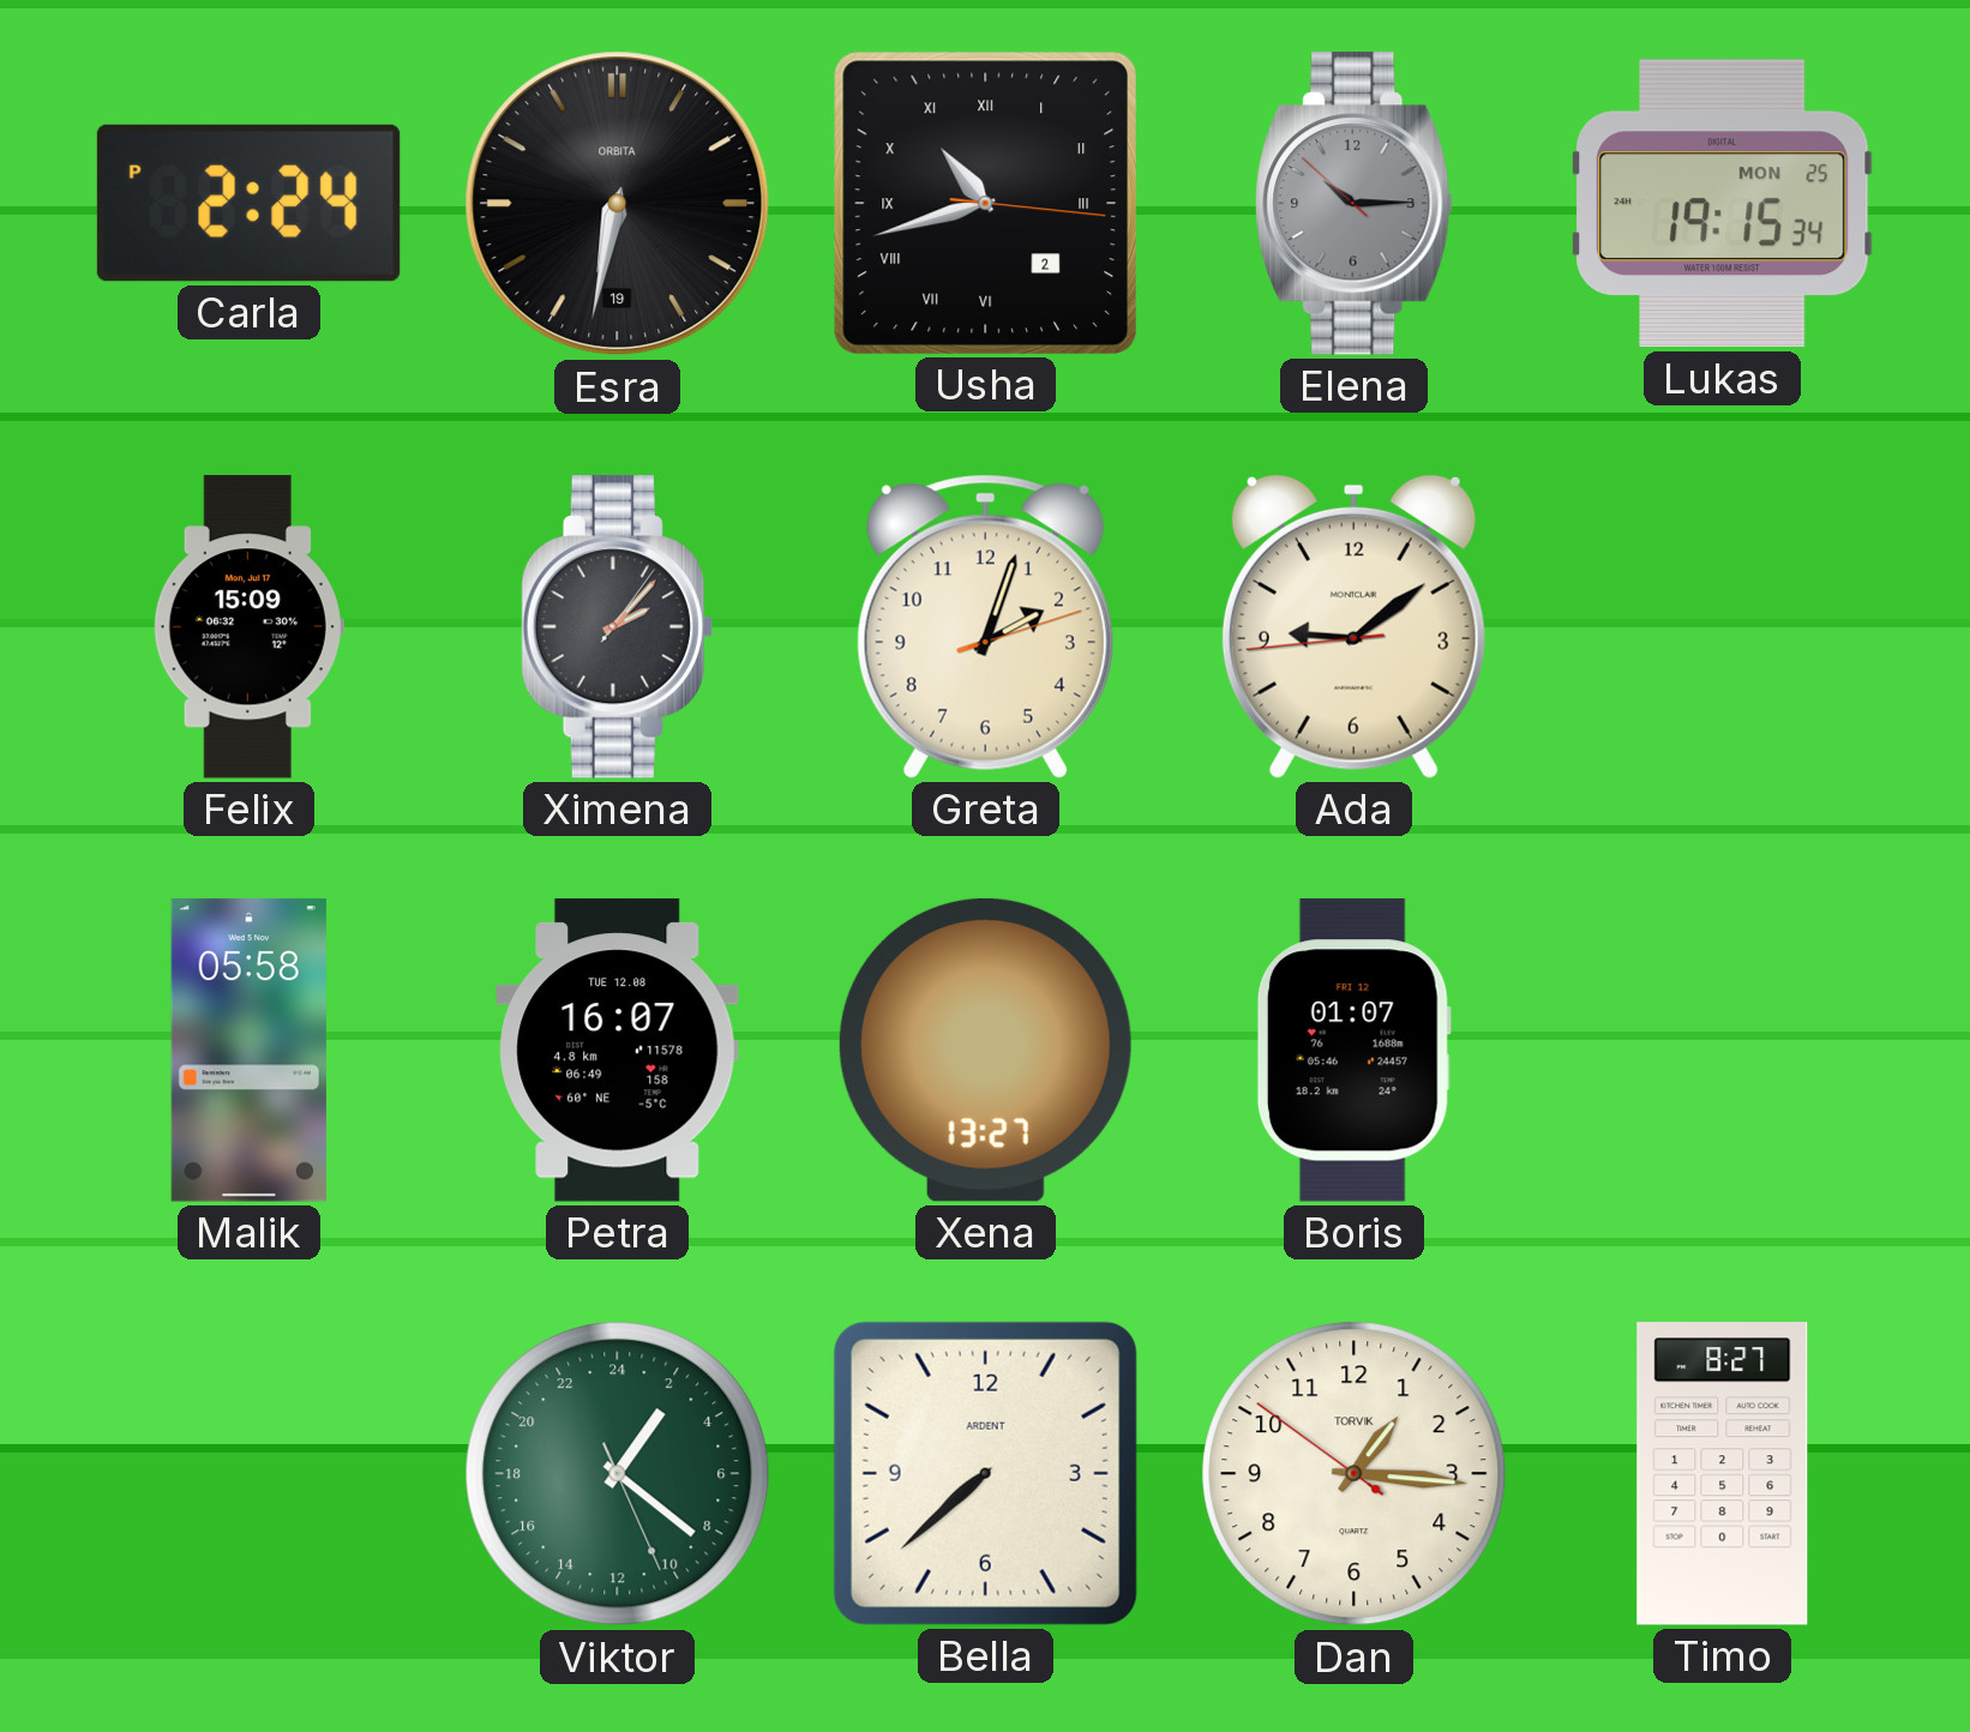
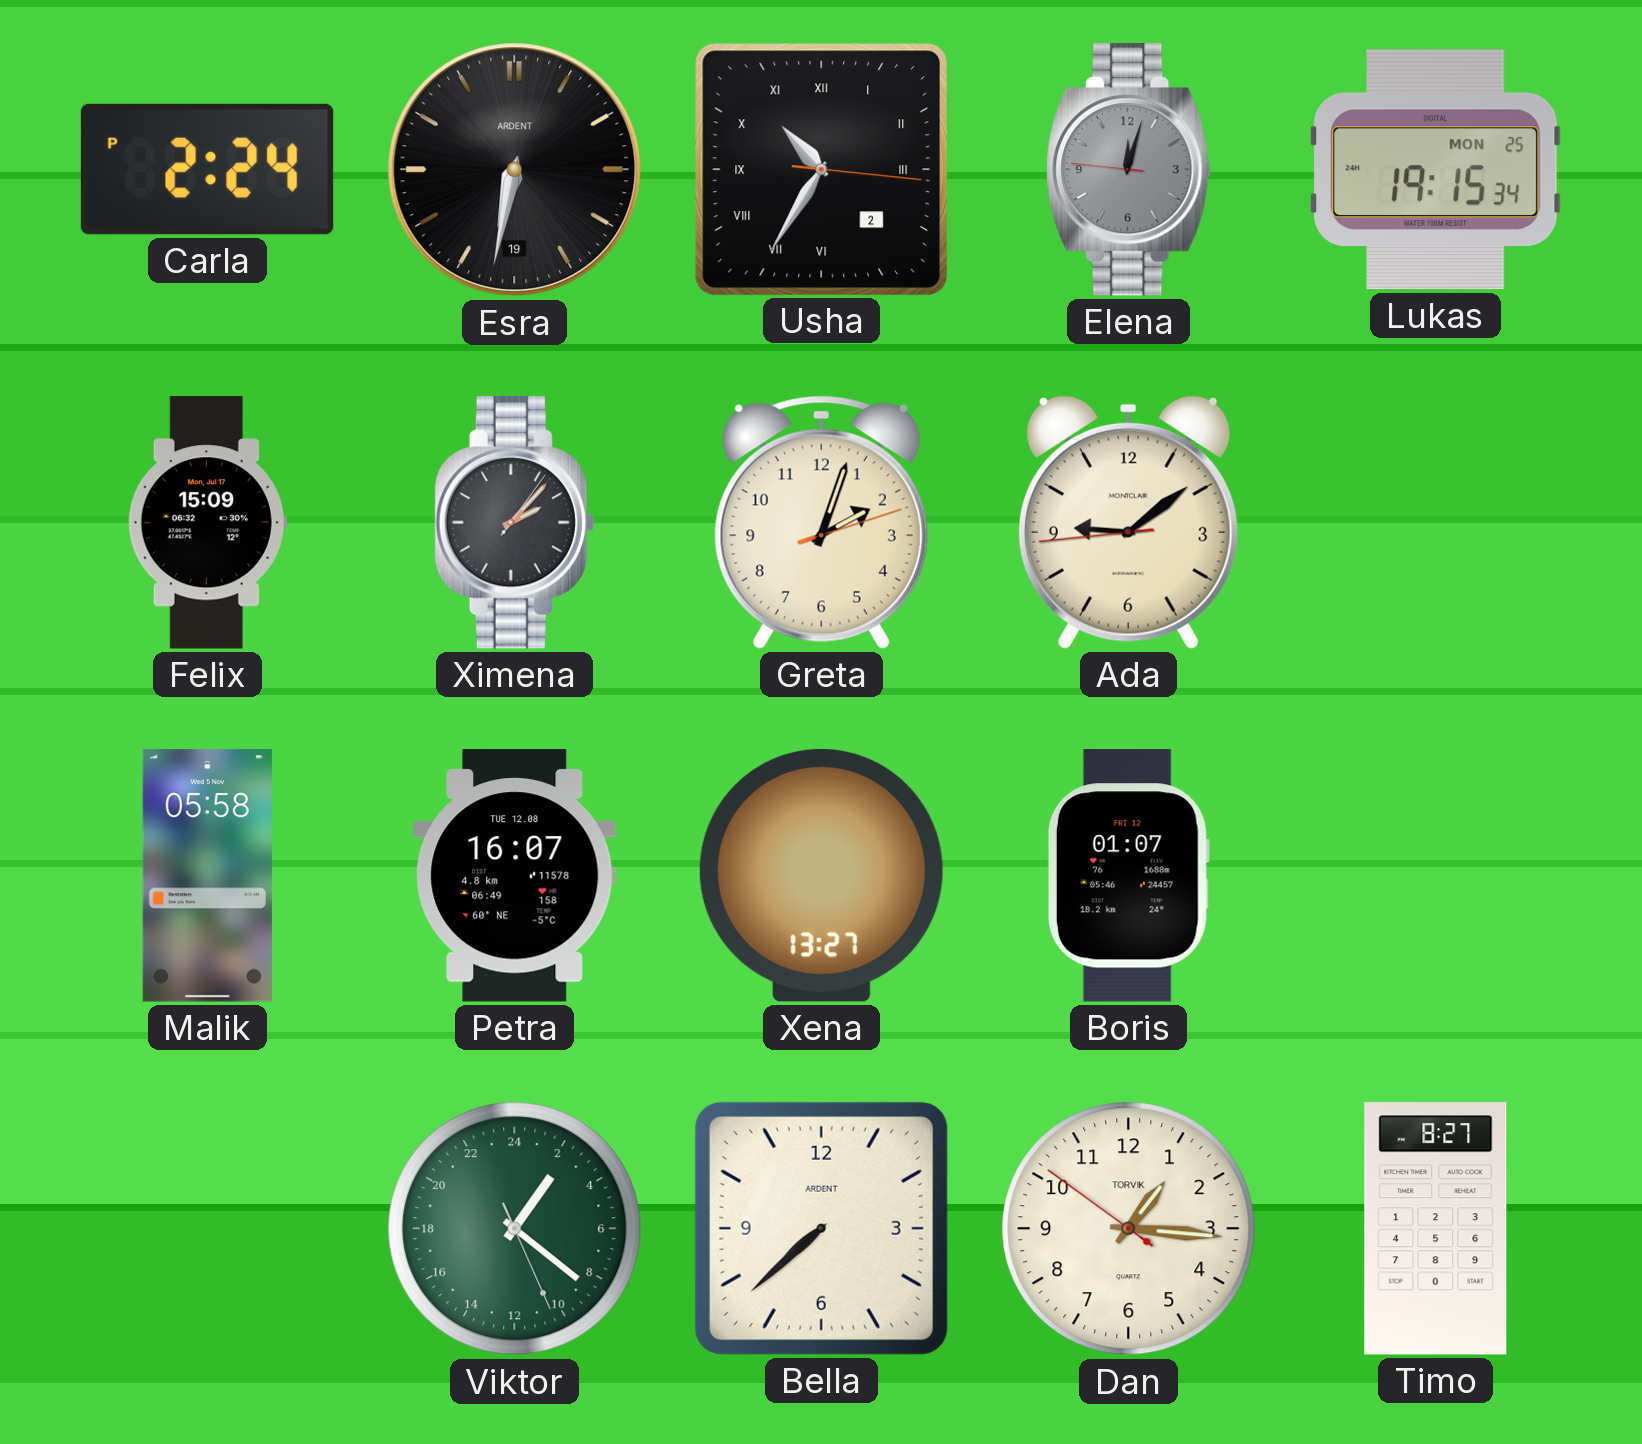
Esra brand: ORBITA -> ARDENT
Usha: 10:42 -> 10:35
Elena: 10:14 -> 12:02
